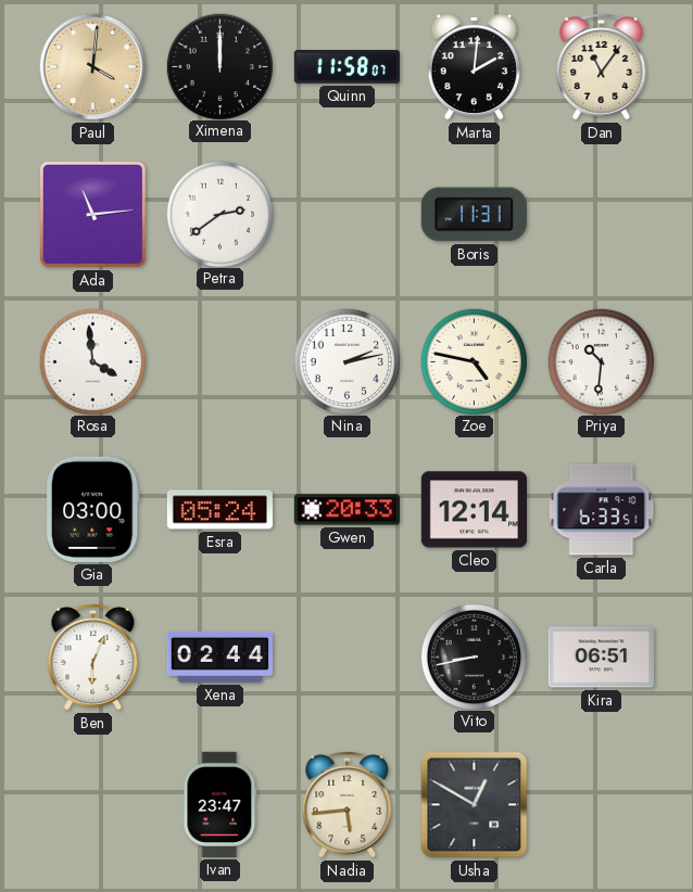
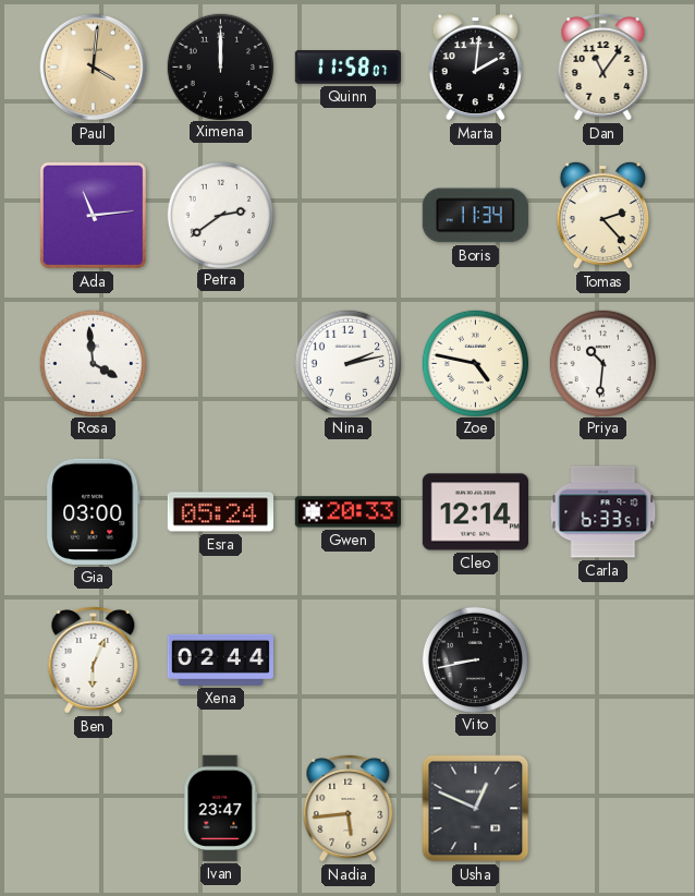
Boris: 11:31 -> 11:34
Tomas: none -> 2:23
Kira: 06:51 -> none
Usha: 12:50 -> 12:49
